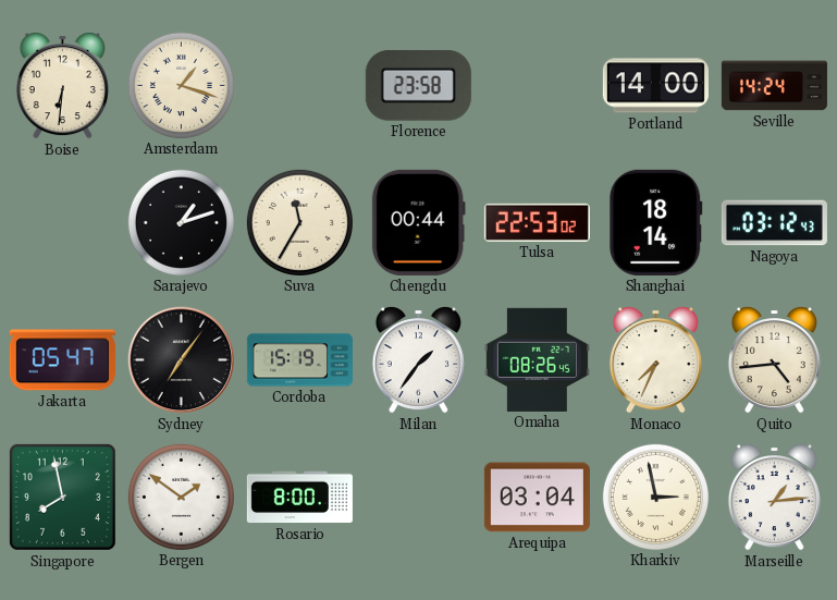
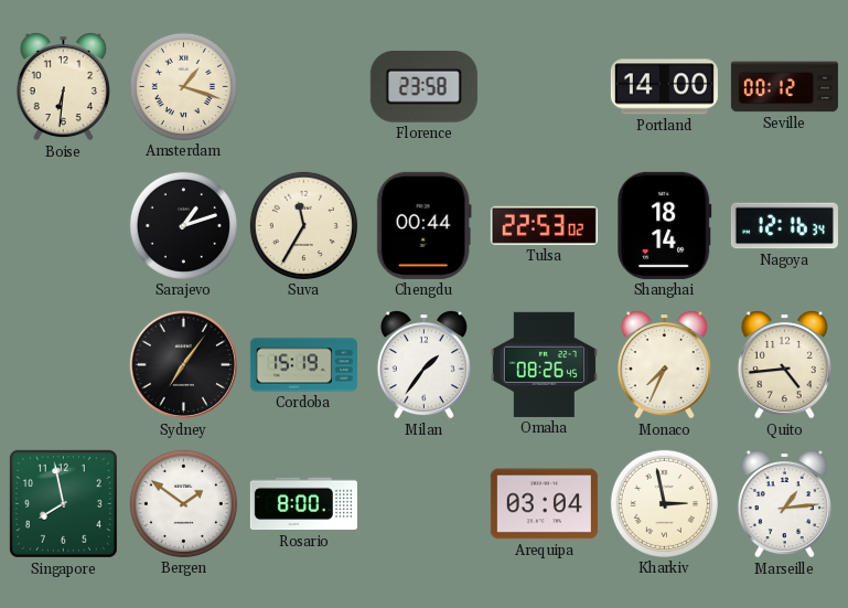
Seville: 14:24 -> 00:12
Nagoya: 03:12 -> 12:16
Jakarta: 05:47 -> none
